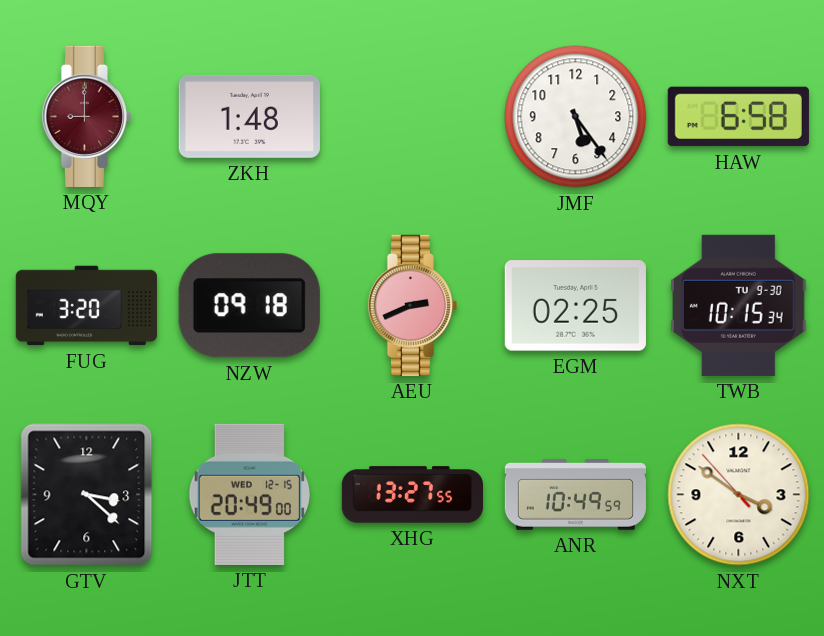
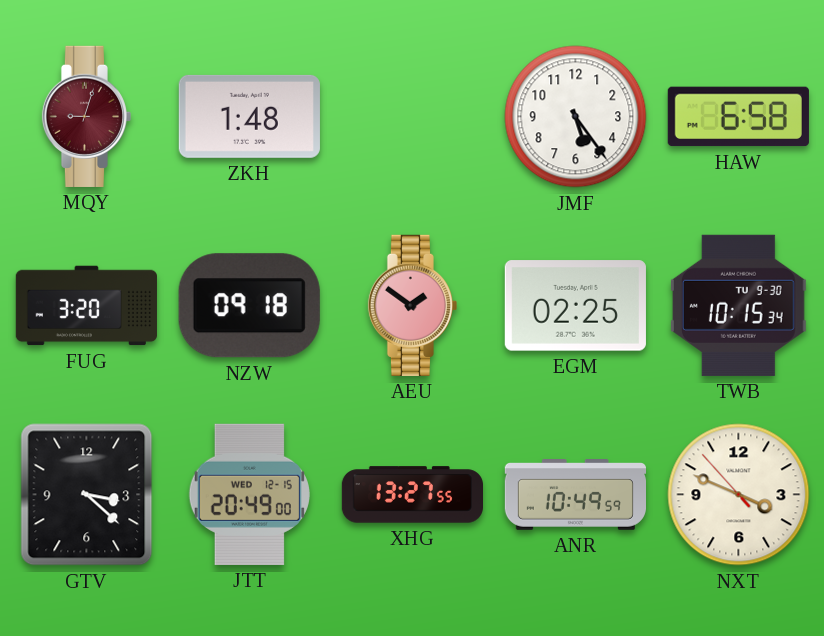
MQY: 9:00 -> 9:03
AEU: 2:41 -> 1:51
NXT: 3:50 -> 3:48
